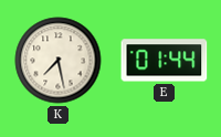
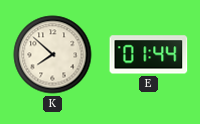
K: 7:28 -> 7:52
